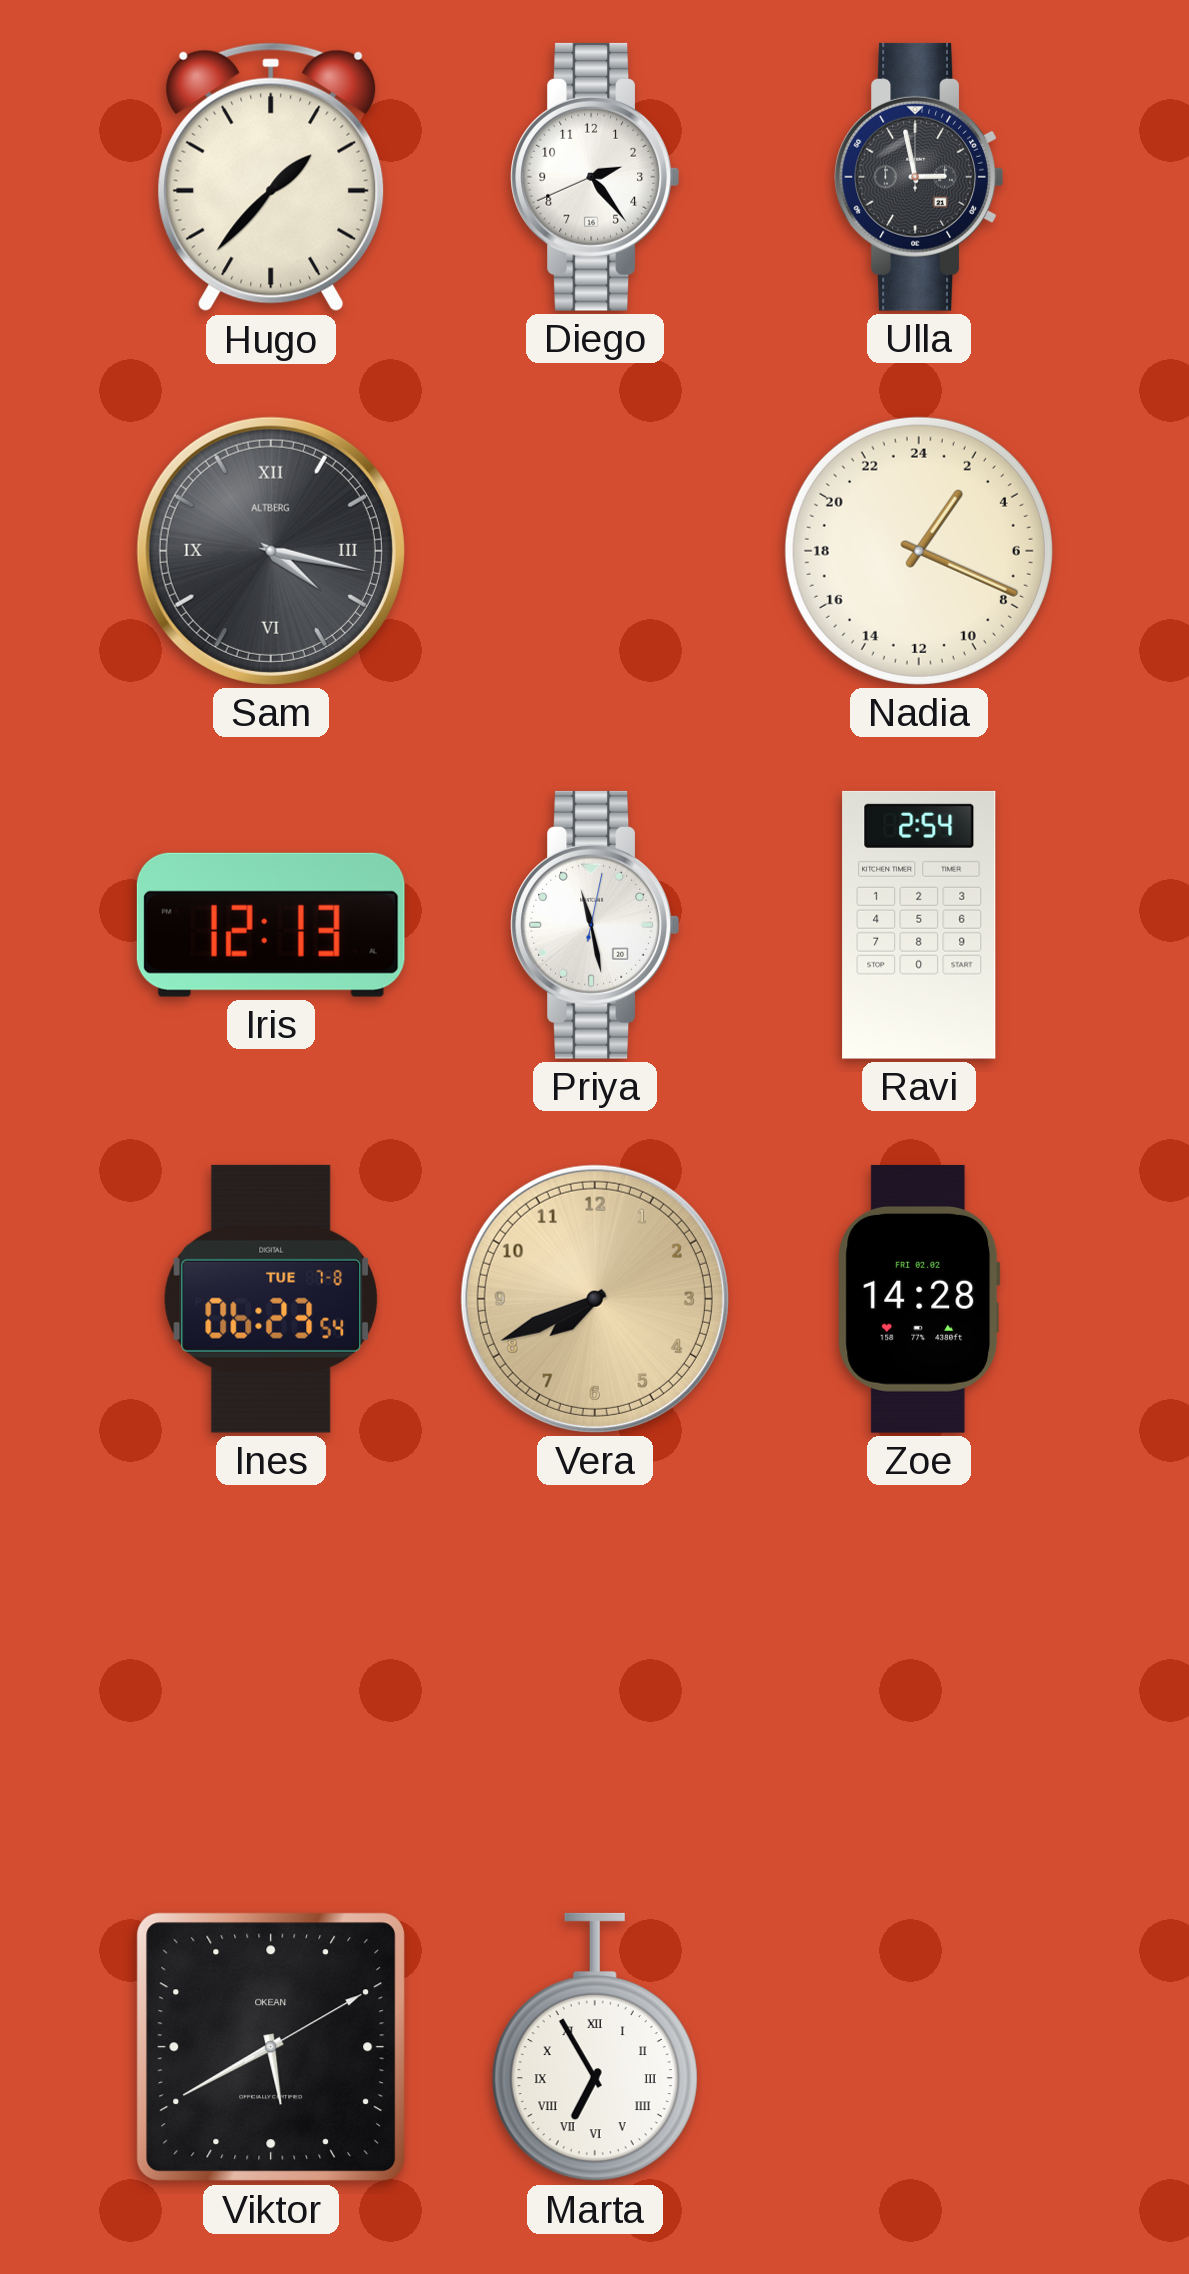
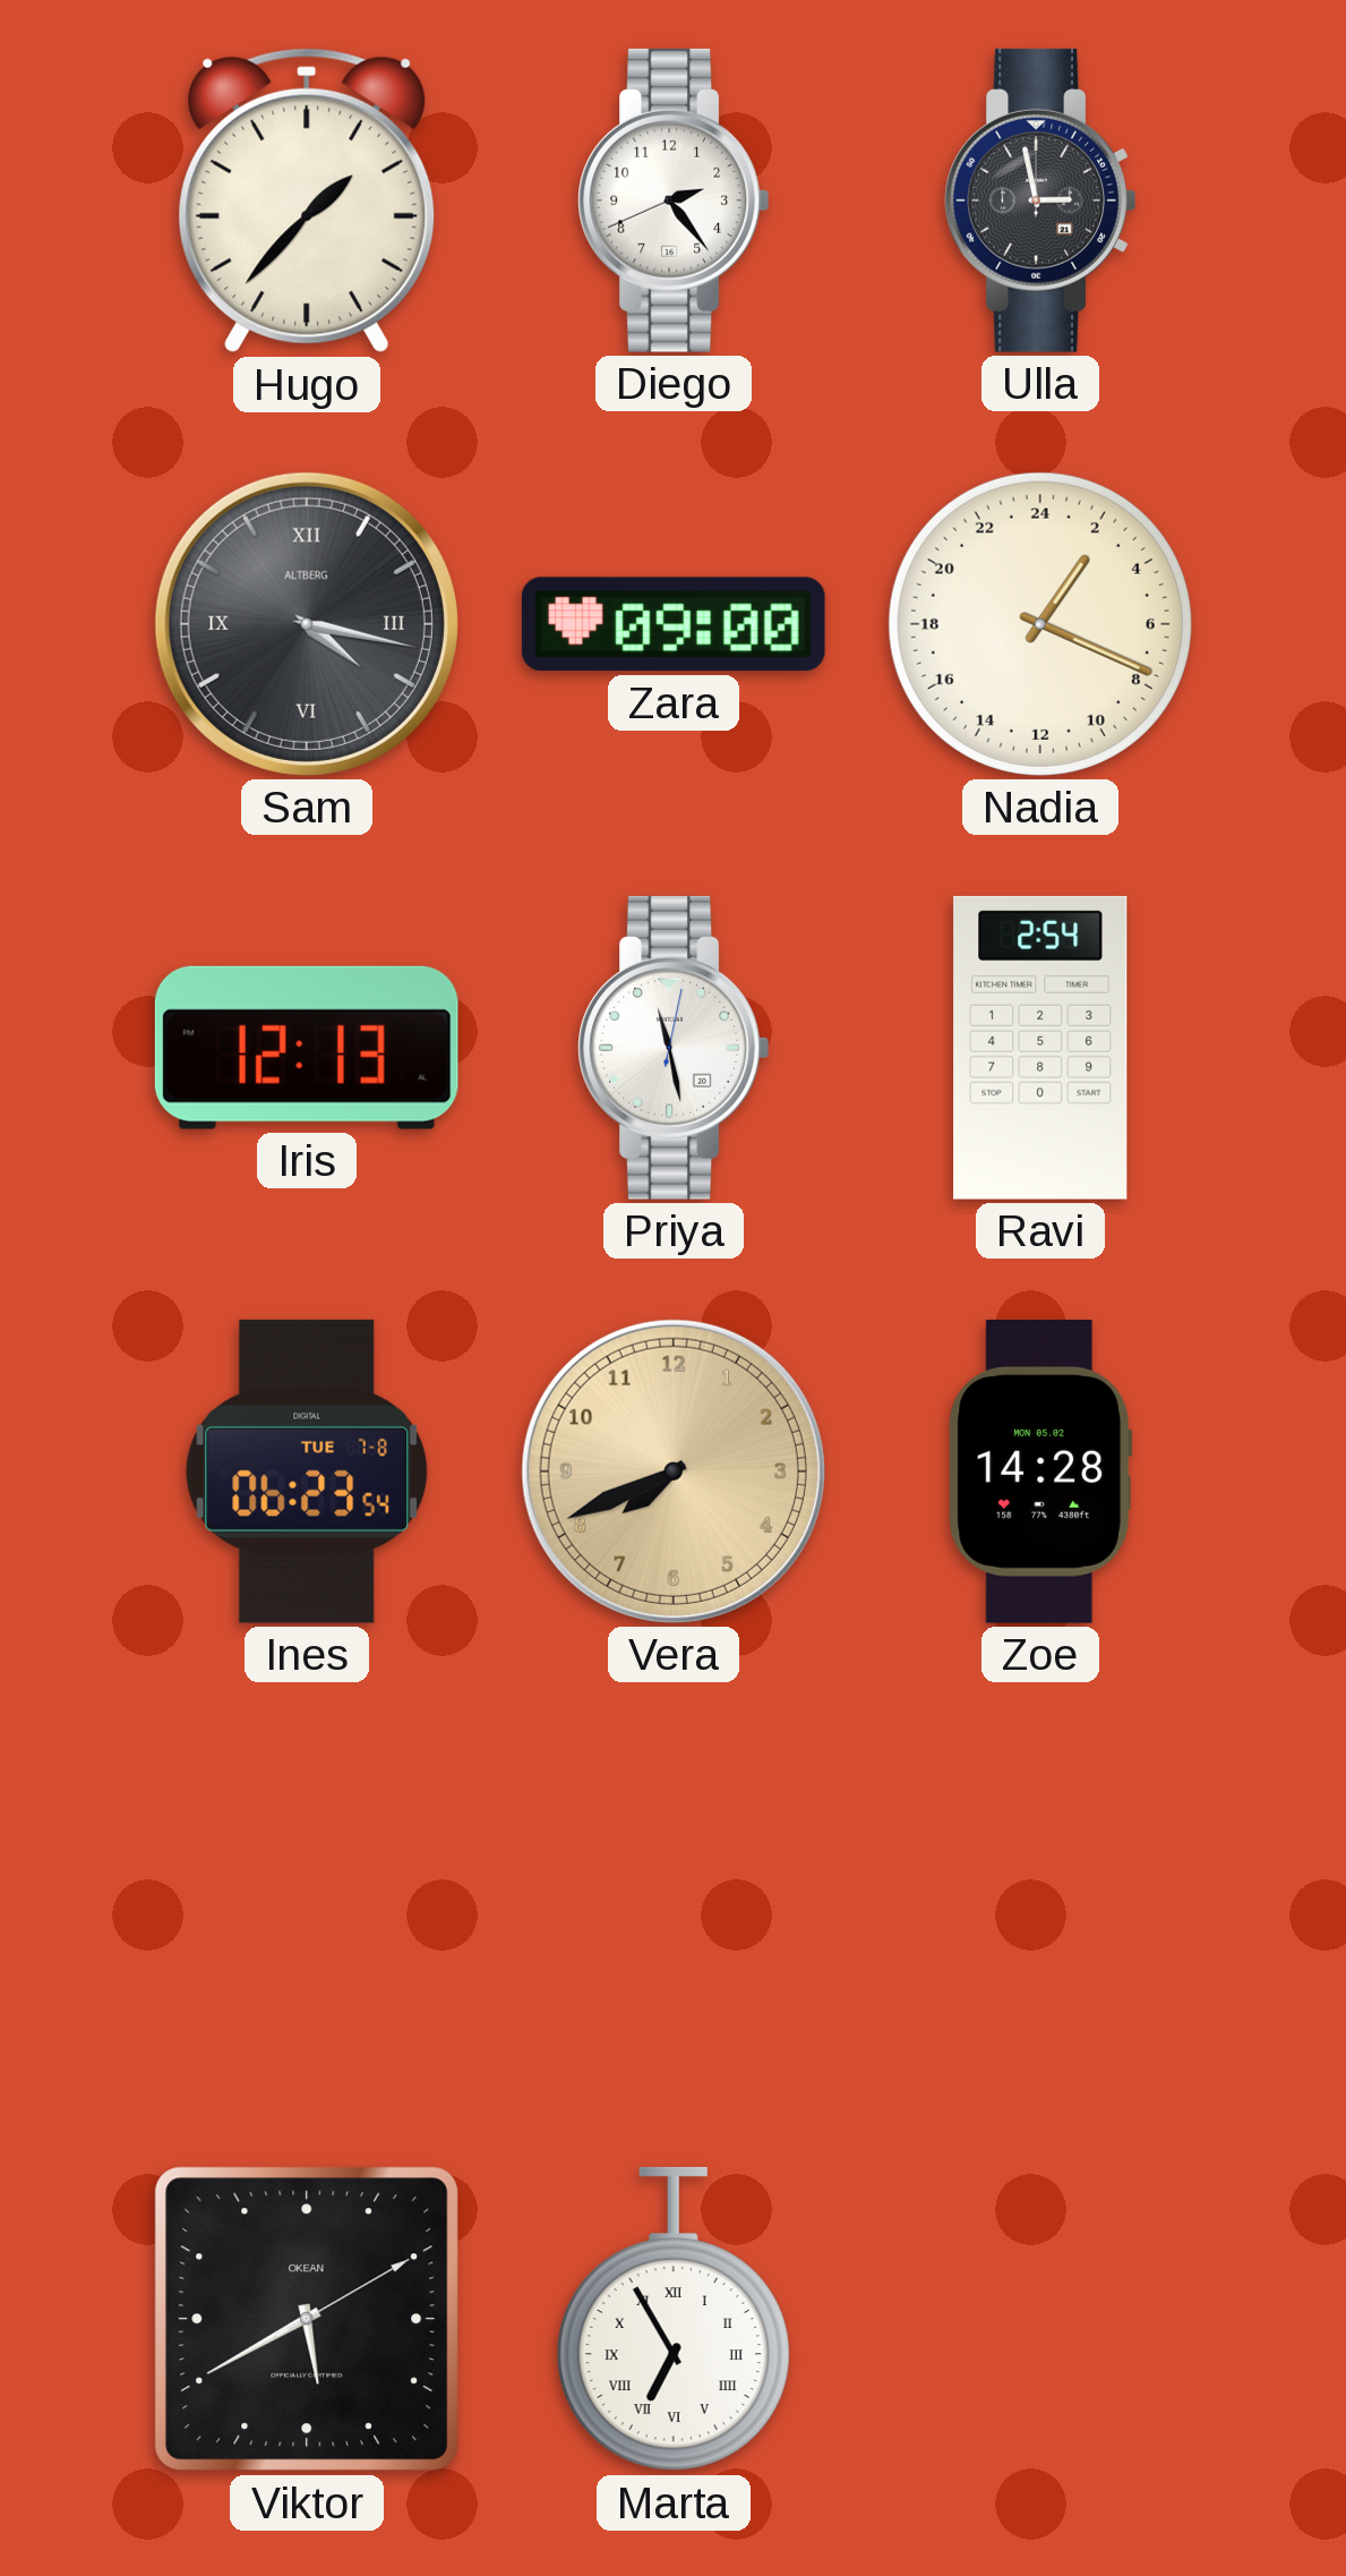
Zara: none -> 09:00
Zoe date: FRI 02.02 -> MON 05.02
